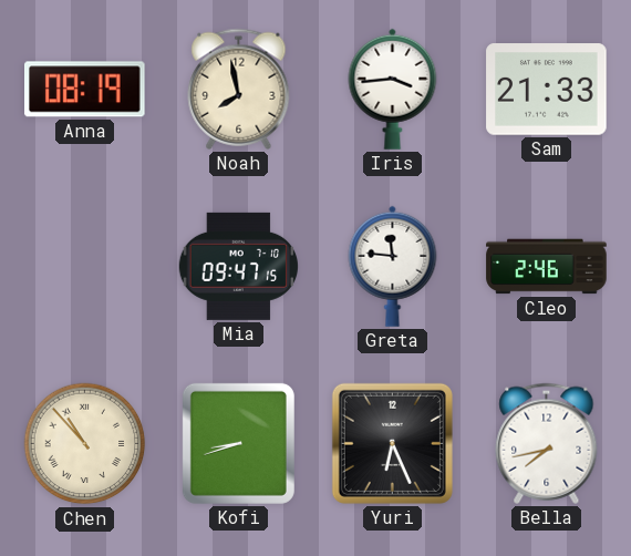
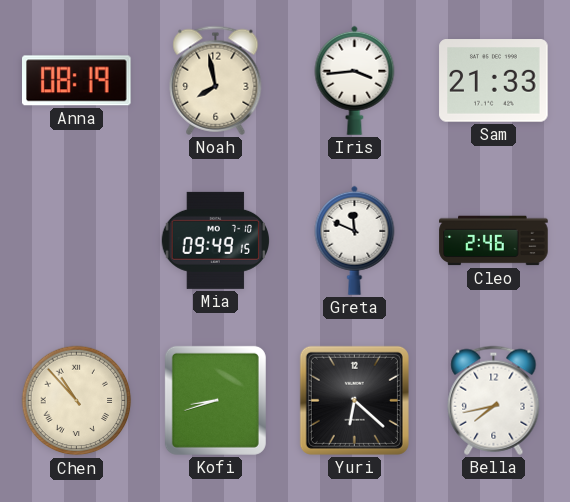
Mia: 09:47 -> 09:49
Greta: 11:46 -> 11:49
Yuri: 6:26 -> 6:22
